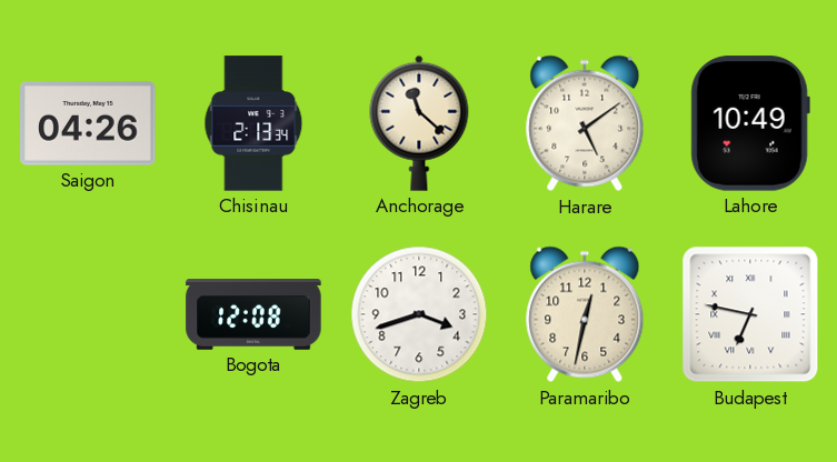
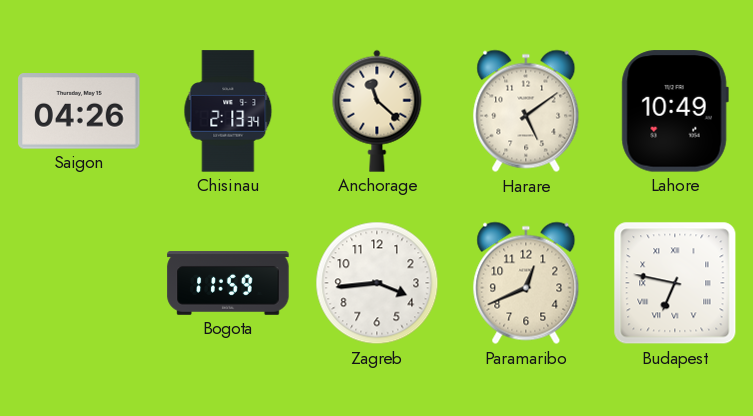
Bogota: 12:08 -> 11:59
Zagreb: 3:42 -> 3:44
Paramaribo: 12:32 -> 12:41
